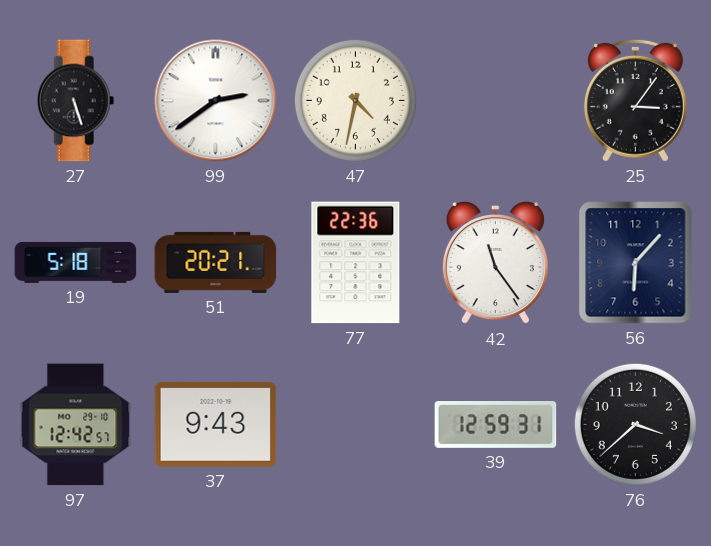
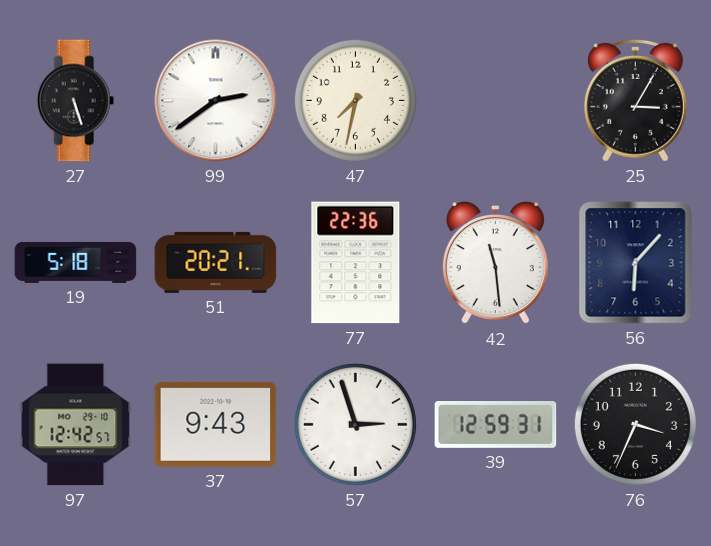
47: 4:32 -> 7:32
25: 3:06 -> 3:05
42: 11:24 -> 11:29
57: none -> 2:57
76: 3:38 -> 3:34
